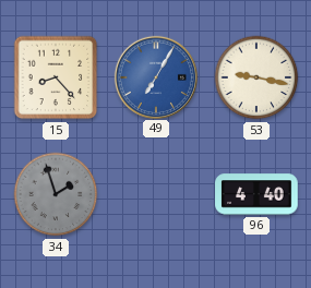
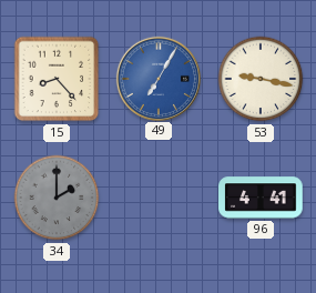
34: 1:57 -> 2:00
96: 4:40 -> 4:41
